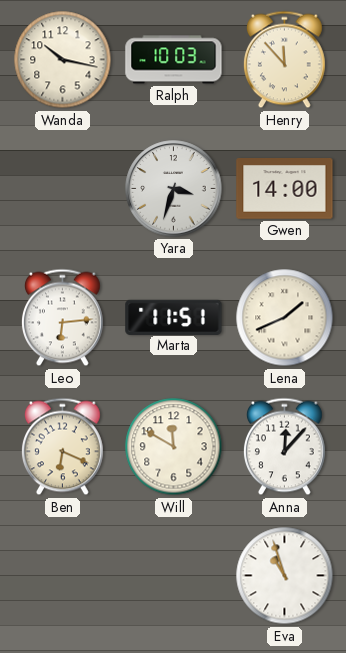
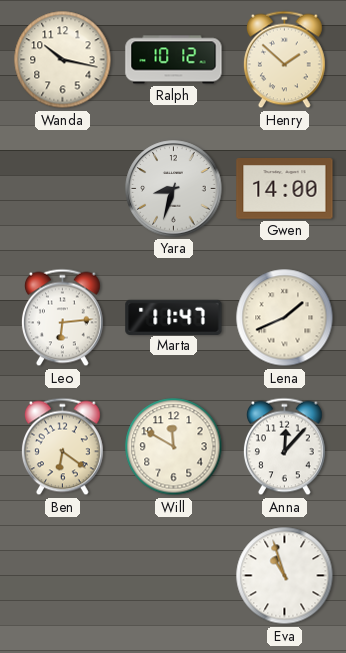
Ralph: 10:03 -> 10:12
Henry: 11:53 -> 1:52
Yara: 3:33 -> 8:33
Marta: 11:51 -> 11:47
Ben: 6:19 -> 6:21
